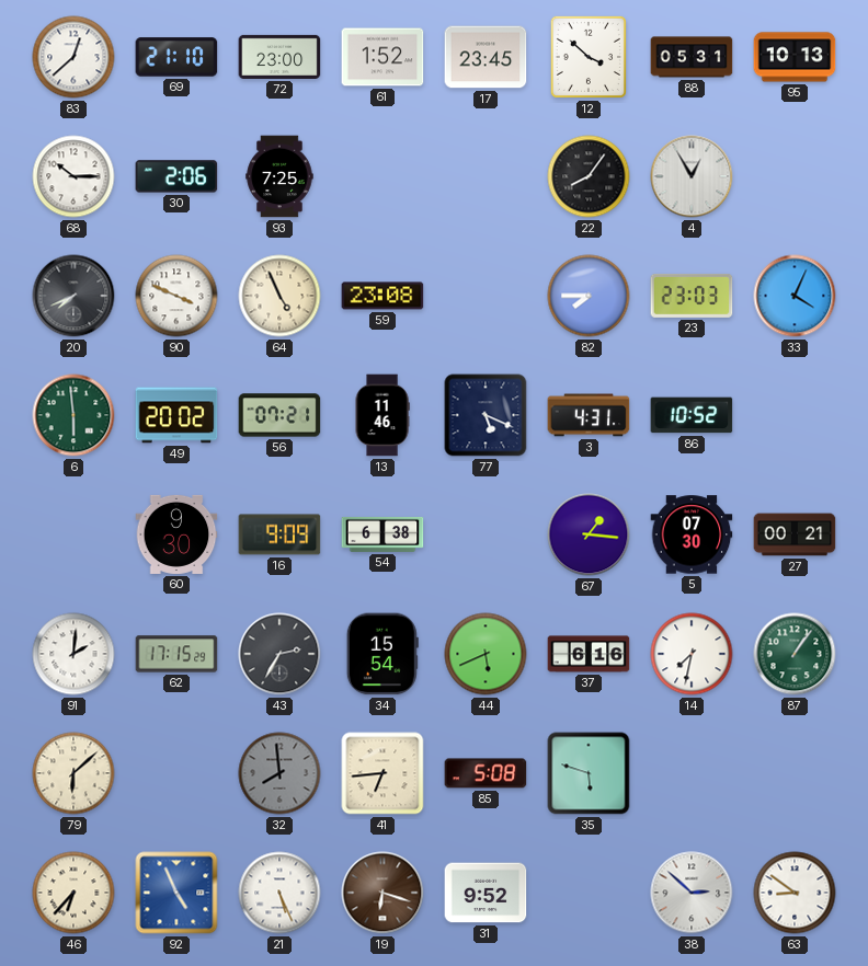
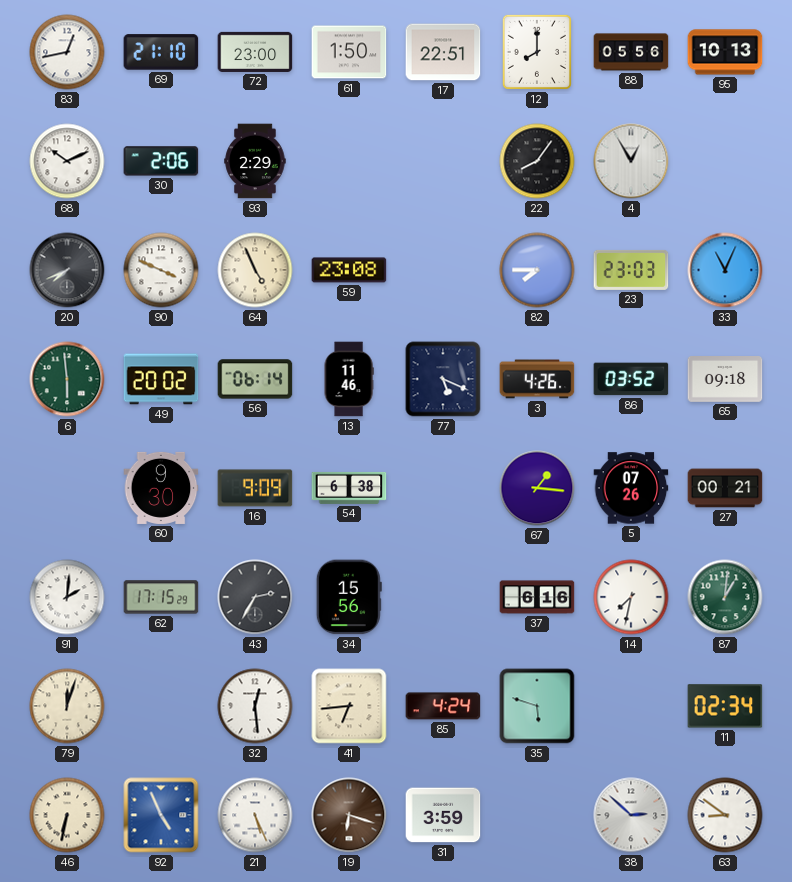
83: 12:38 -> 12:43
61: 1:52 -> 1:50
17: 23:45 -> 22:51
12: 3:52 -> 8:00
88: 05:31 -> 05:56
68: 10:15 -> 10:11
93: 7:25 -> 2:29
33: 4:04 -> 11:04
56: 07:21 -> 06:14
3: 4:31 -> 4:26
86: 10:52 -> 03:52
65: none -> 09:18
5: 07:30 -> 07:26
34: 15:54 -> 15:56
44: 5:41 -> none
87: 1:06 -> 1:01
79: 6:08 -> 12:03
32: 7:59 -> 12:29
32 dial: grey -> white
85: 5:08 -> 4:24
11: none -> 02:34
46: 6:37 -> 6:32
31: 9:52 -> 3:59
